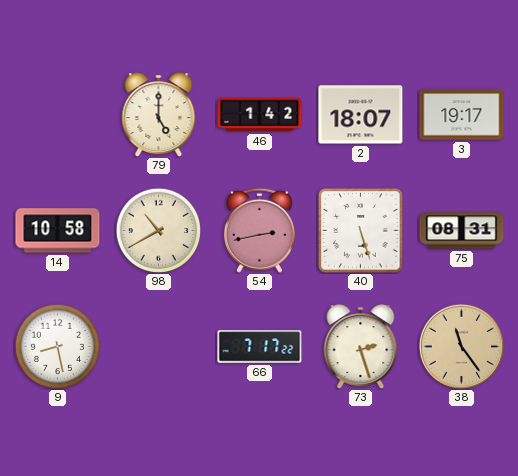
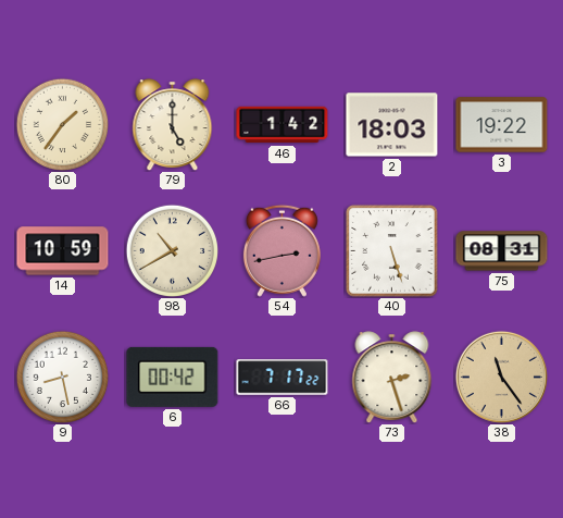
80: none -> 1:36
2: 18:07 -> 18:03
3: 19:17 -> 19:22
14: 10:58 -> 10:59
6: none -> 00:42
